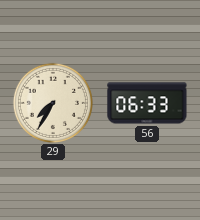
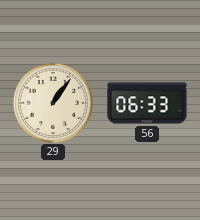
29: 7:35 -> 1:06
